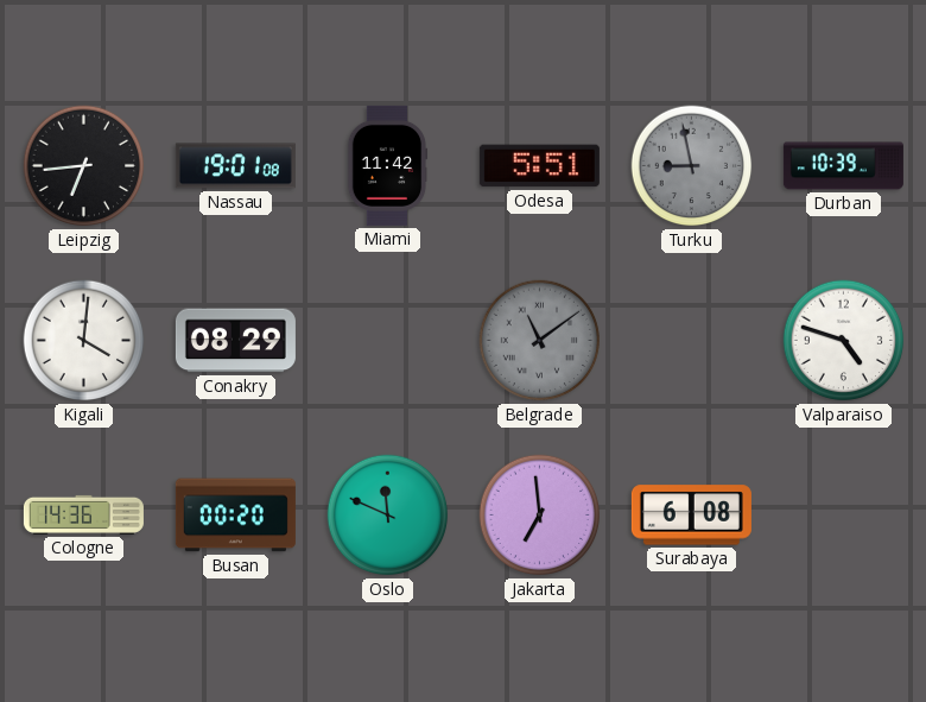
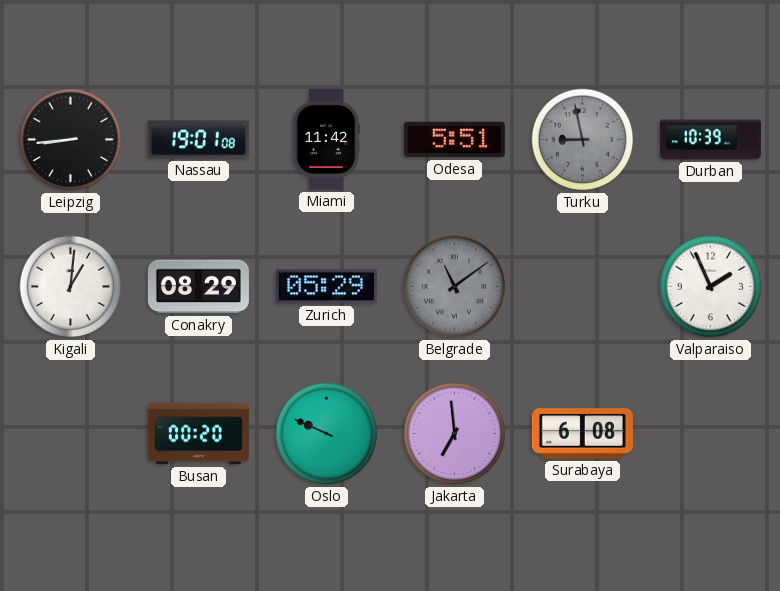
Leipzig: 6:44 -> 8:44
Kigali: 4:01 -> 1:01
Zurich: none -> 05:29
Valparaiso: 4:48 -> 1:56
Cologne: 14:36 -> none
Oslo: 11:49 -> 9:49
